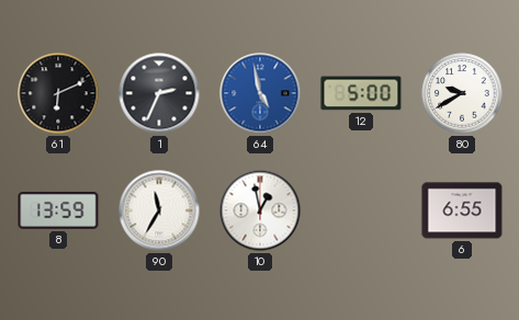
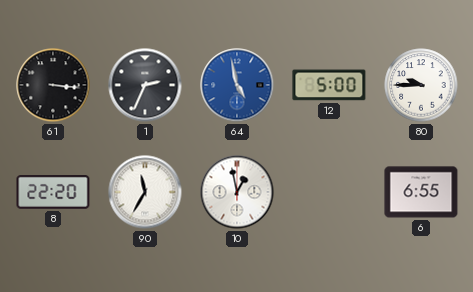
61: 6:11 -> 3:16
80: 9:40 -> 9:45
8: 13:59 -> 22:20
